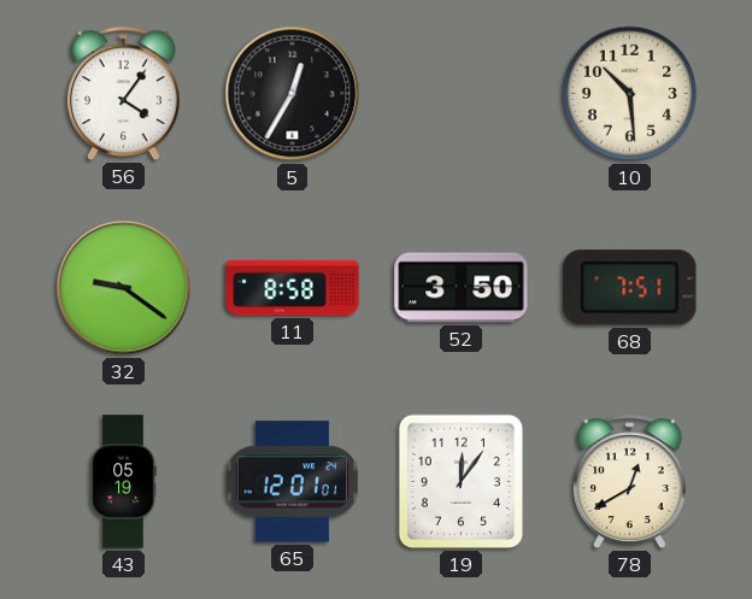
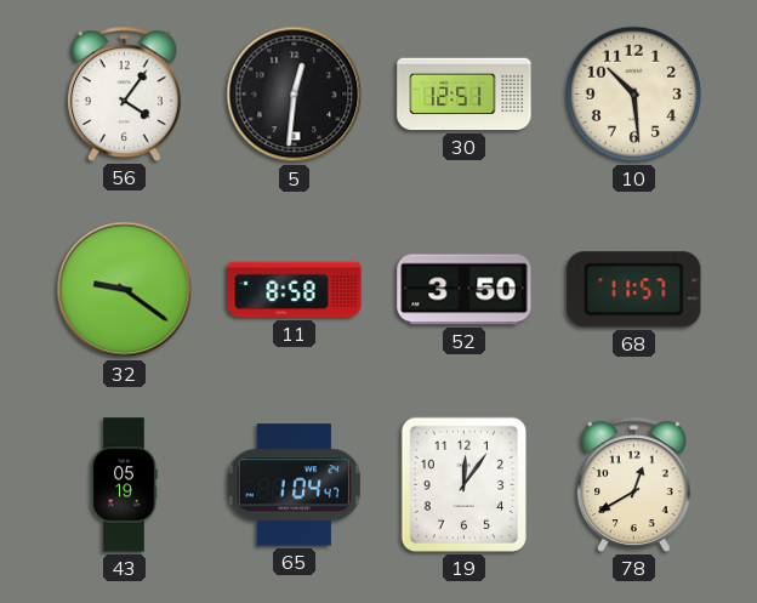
5: 12:35 -> 12:31
30: none -> 12:51
68: 7:51 -> 11:57
65: 12:01 -> 1:04
